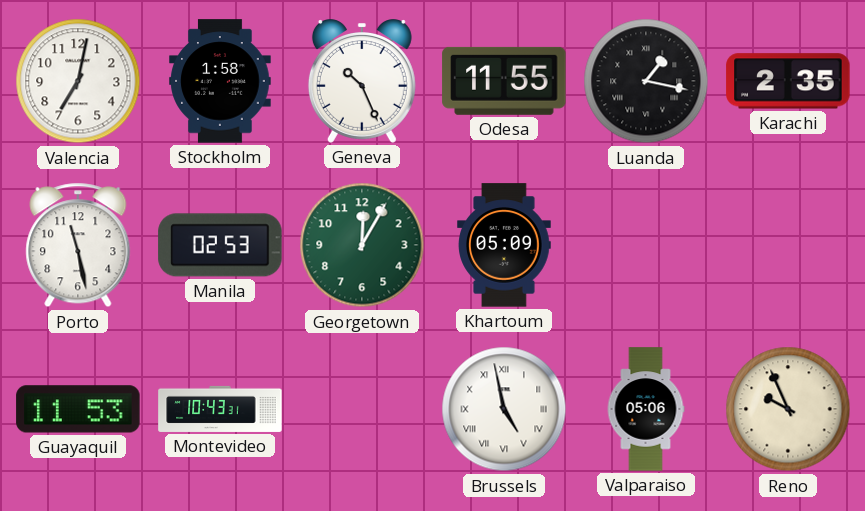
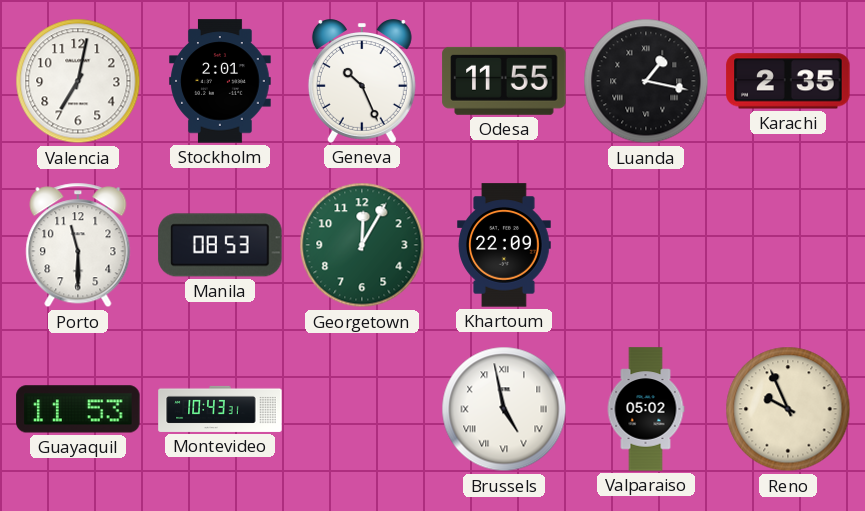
Stockholm: 1:58 -> 2:01
Porto: 11:28 -> 11:30
Manila: 02:53 -> 08:53
Khartoum: 05:09 -> 22:09
Valparaiso: 05:06 -> 05:02
